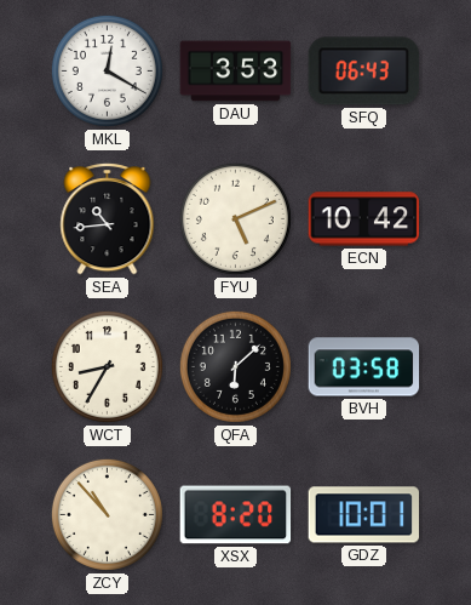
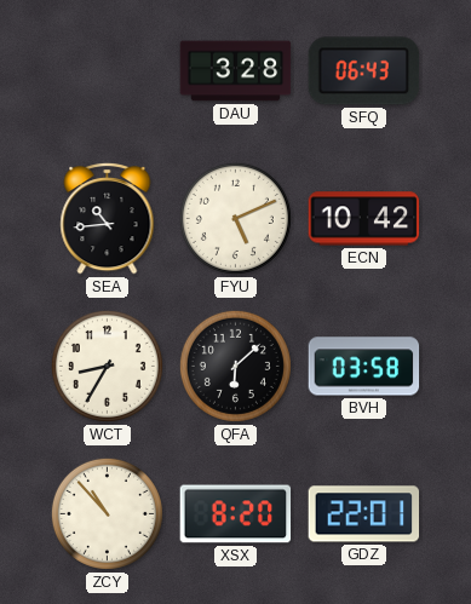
MKL: 12:20 -> none
DAU: 3:53 -> 3:28
GDZ: 10:01 -> 22:01
